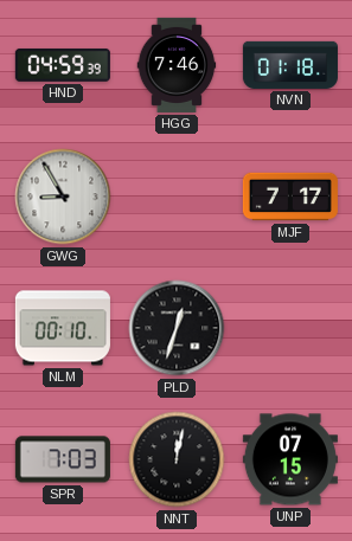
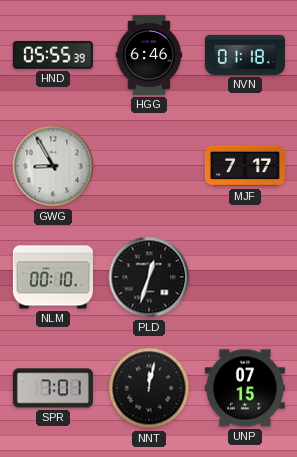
HND: 04:59 -> 05:55
HGG: 7:46 -> 6:46
SPR: 7:03 -> 7:01
